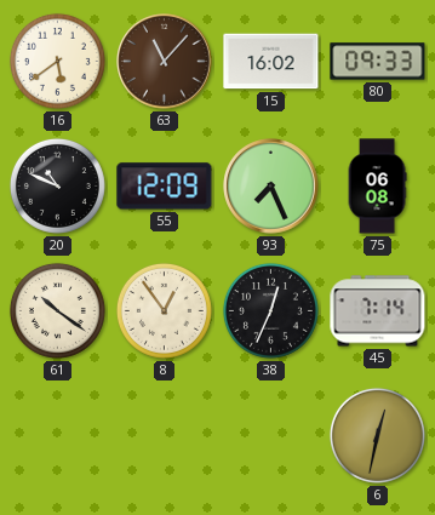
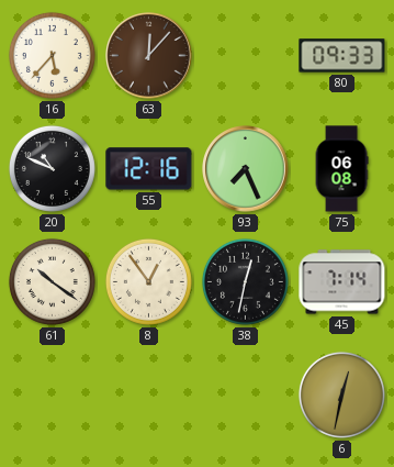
16: 5:39 -> 5:37
63: 11:07 -> 12:07
15: 16:02 -> none
55: 12:09 -> 12:16
38: 12:34 -> 12:32
